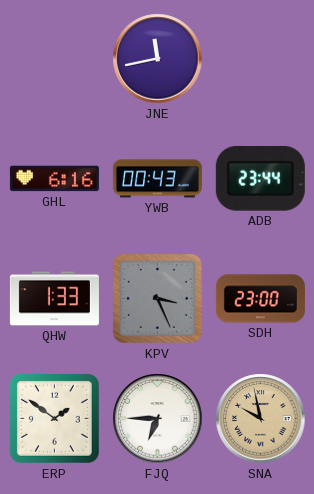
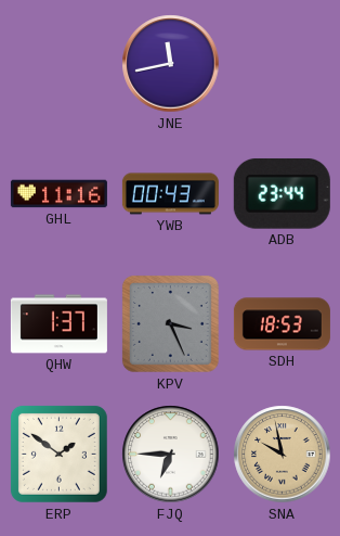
GHL: 6:16 -> 11:16
QHW: 1:33 -> 1:37
SDH: 23:00 -> 18:53
